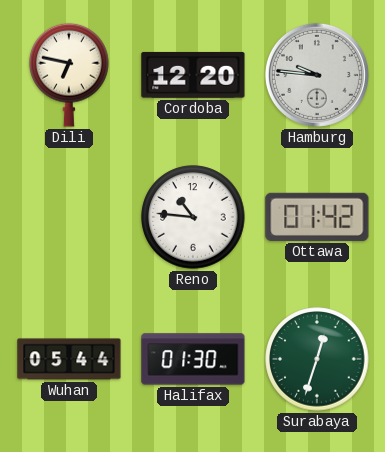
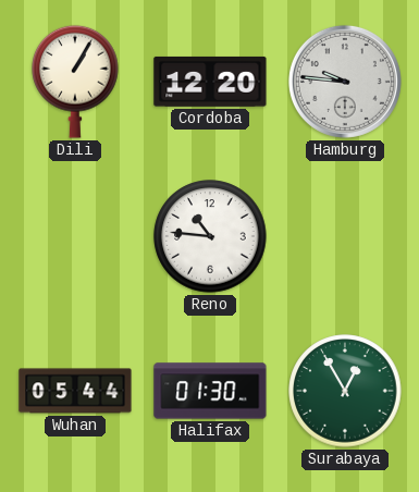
Dili: 6:47 -> 1:05
Ottawa: 01:42 -> none
Surabaya: 12:33 -> 12:55
